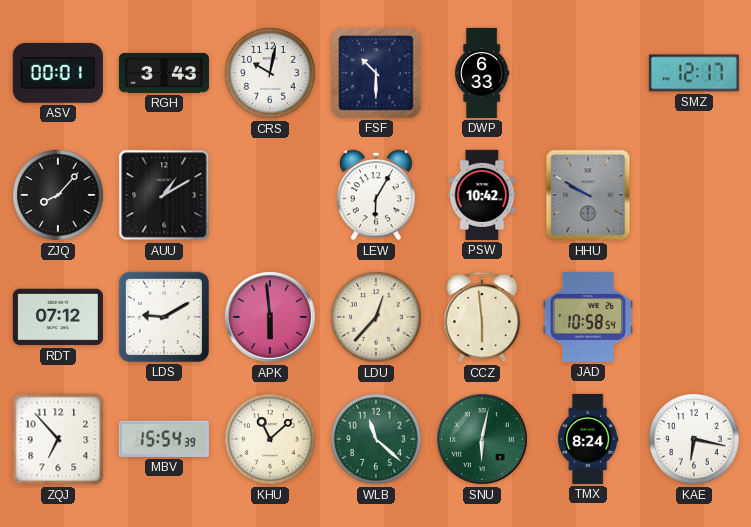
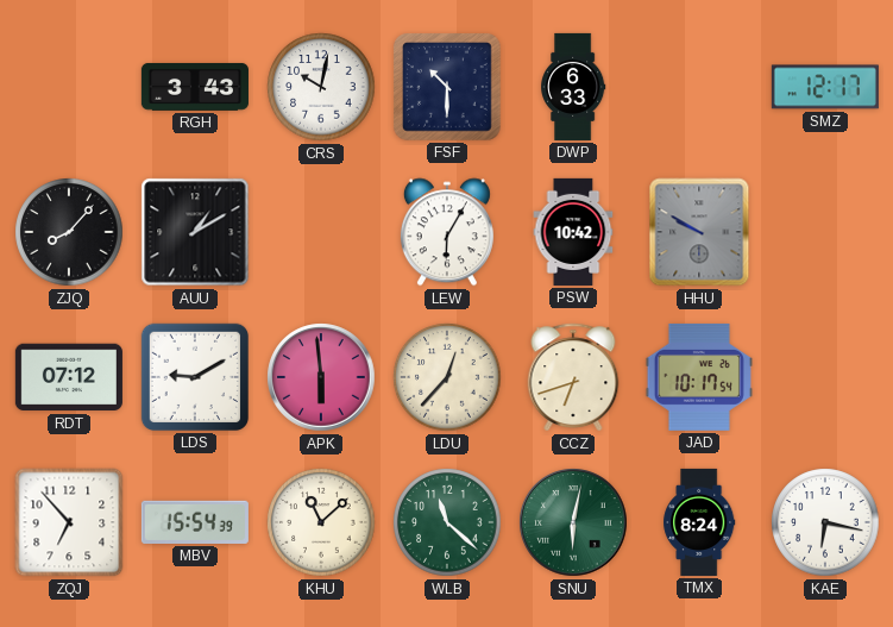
ASV: 00:01 -> none
CCZ: 5:59 -> 6:42
JAD: 10:58 -> 10:17
